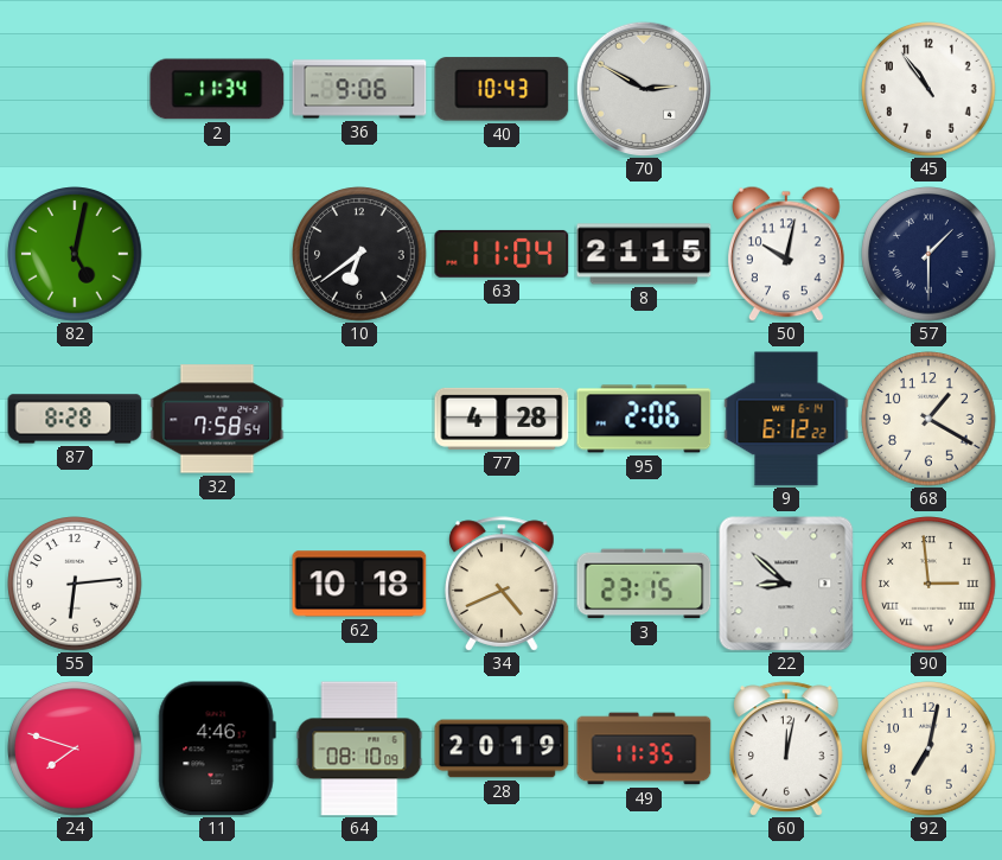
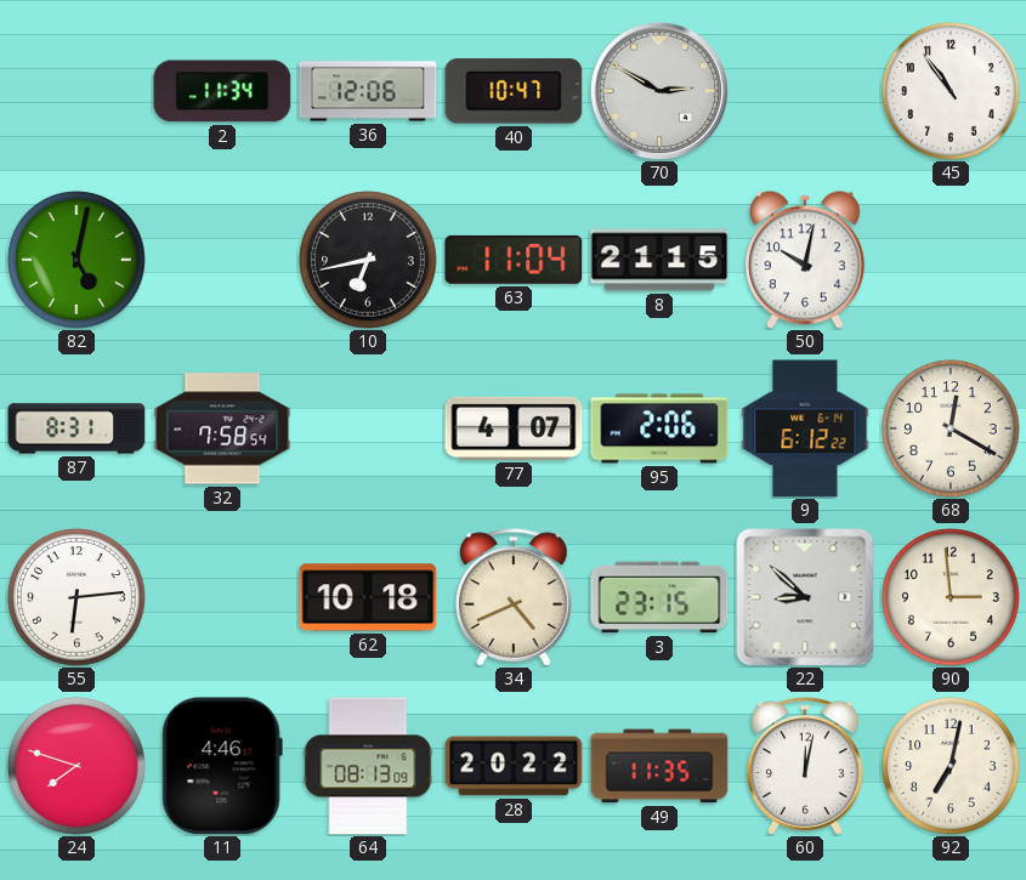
36: 9:06 -> 12:06
40: 10:43 -> 10:47
10: 6:39 -> 6:43
57: 1:30 -> none
87: 8:28 -> 8:31
77: 4:28 -> 4:07
68: 1:20 -> 12:20
90 numerals: Roman -> Arabic
64: 08:10 -> 08:13
28: 20:19 -> 20:22
